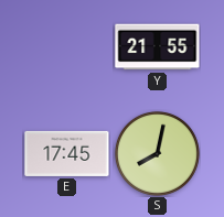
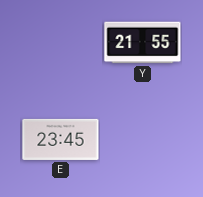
E: 17:45 -> 23:45
S: 8:02 -> none
